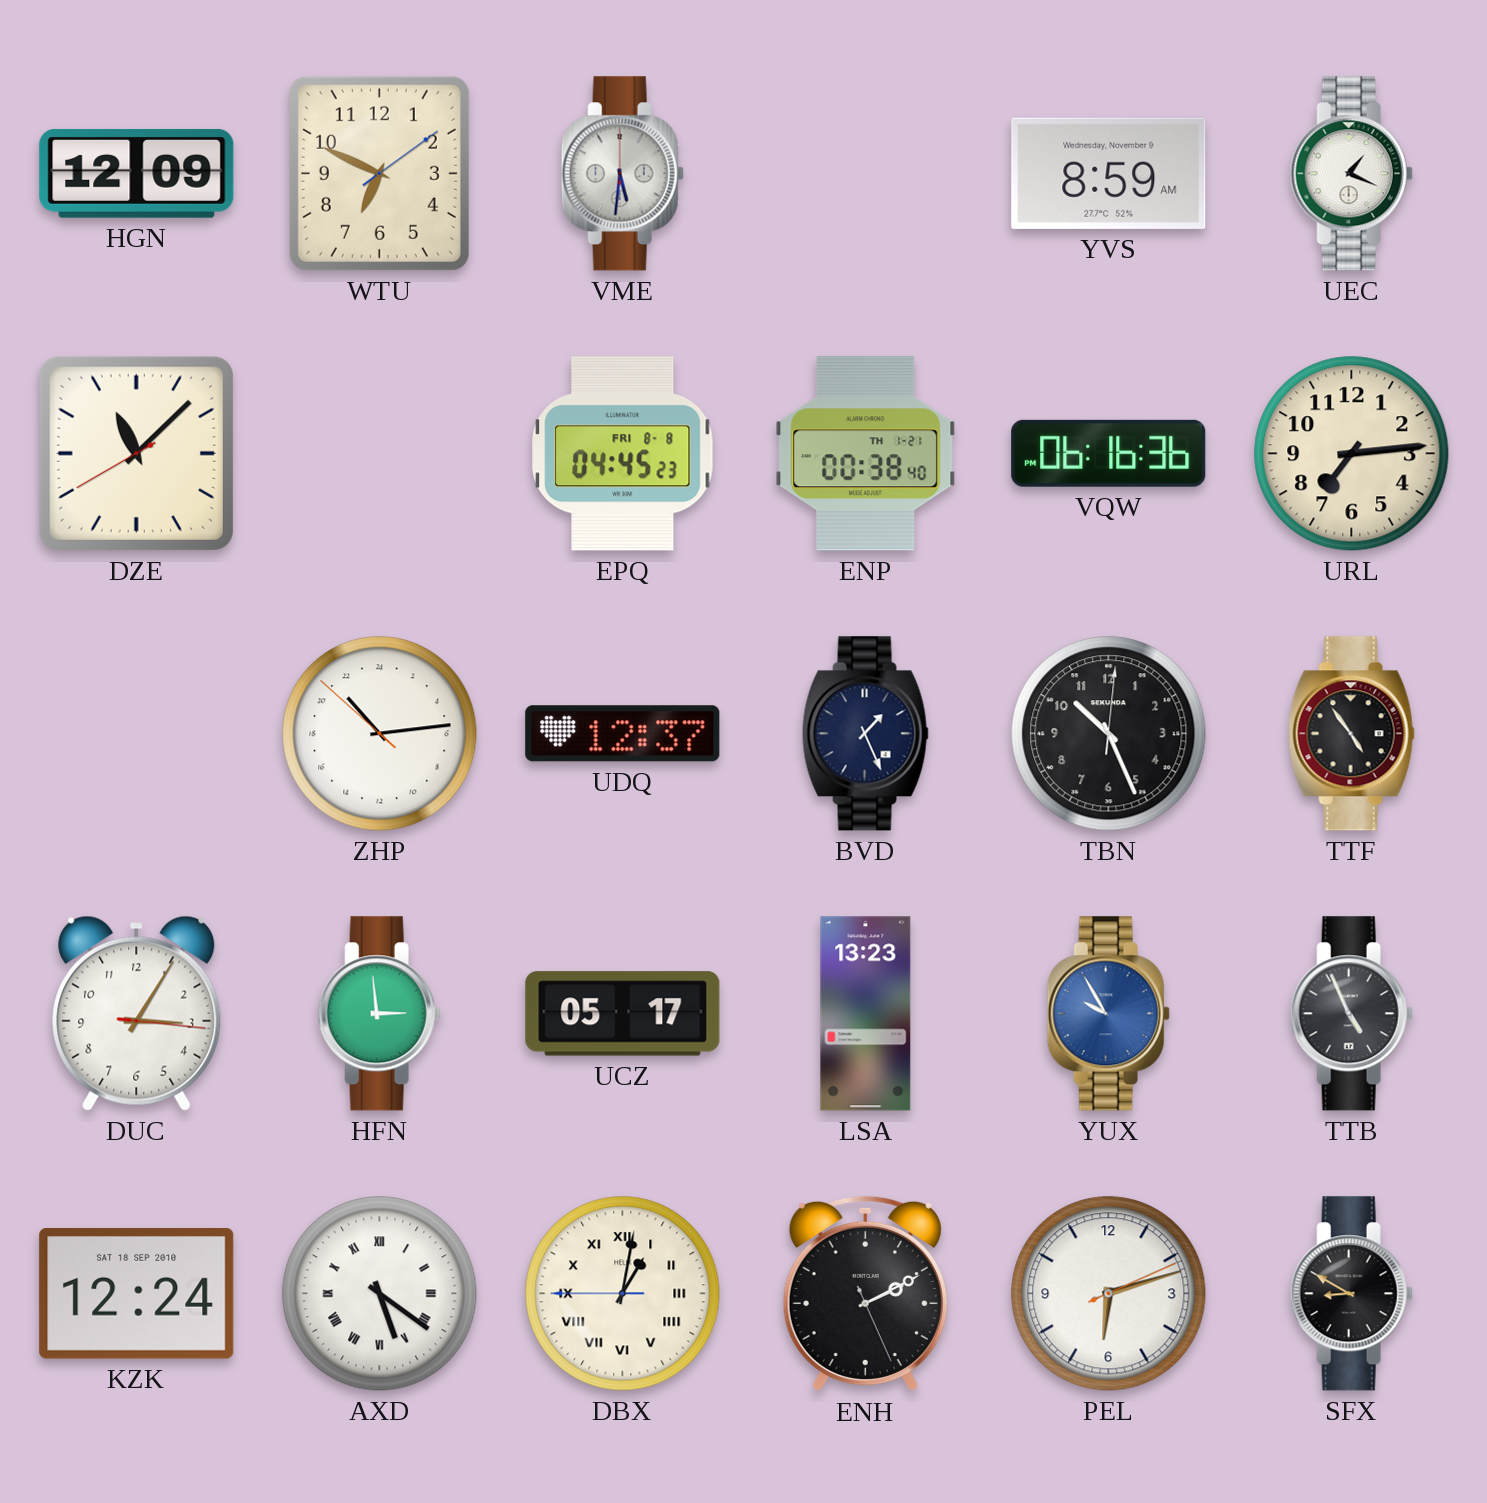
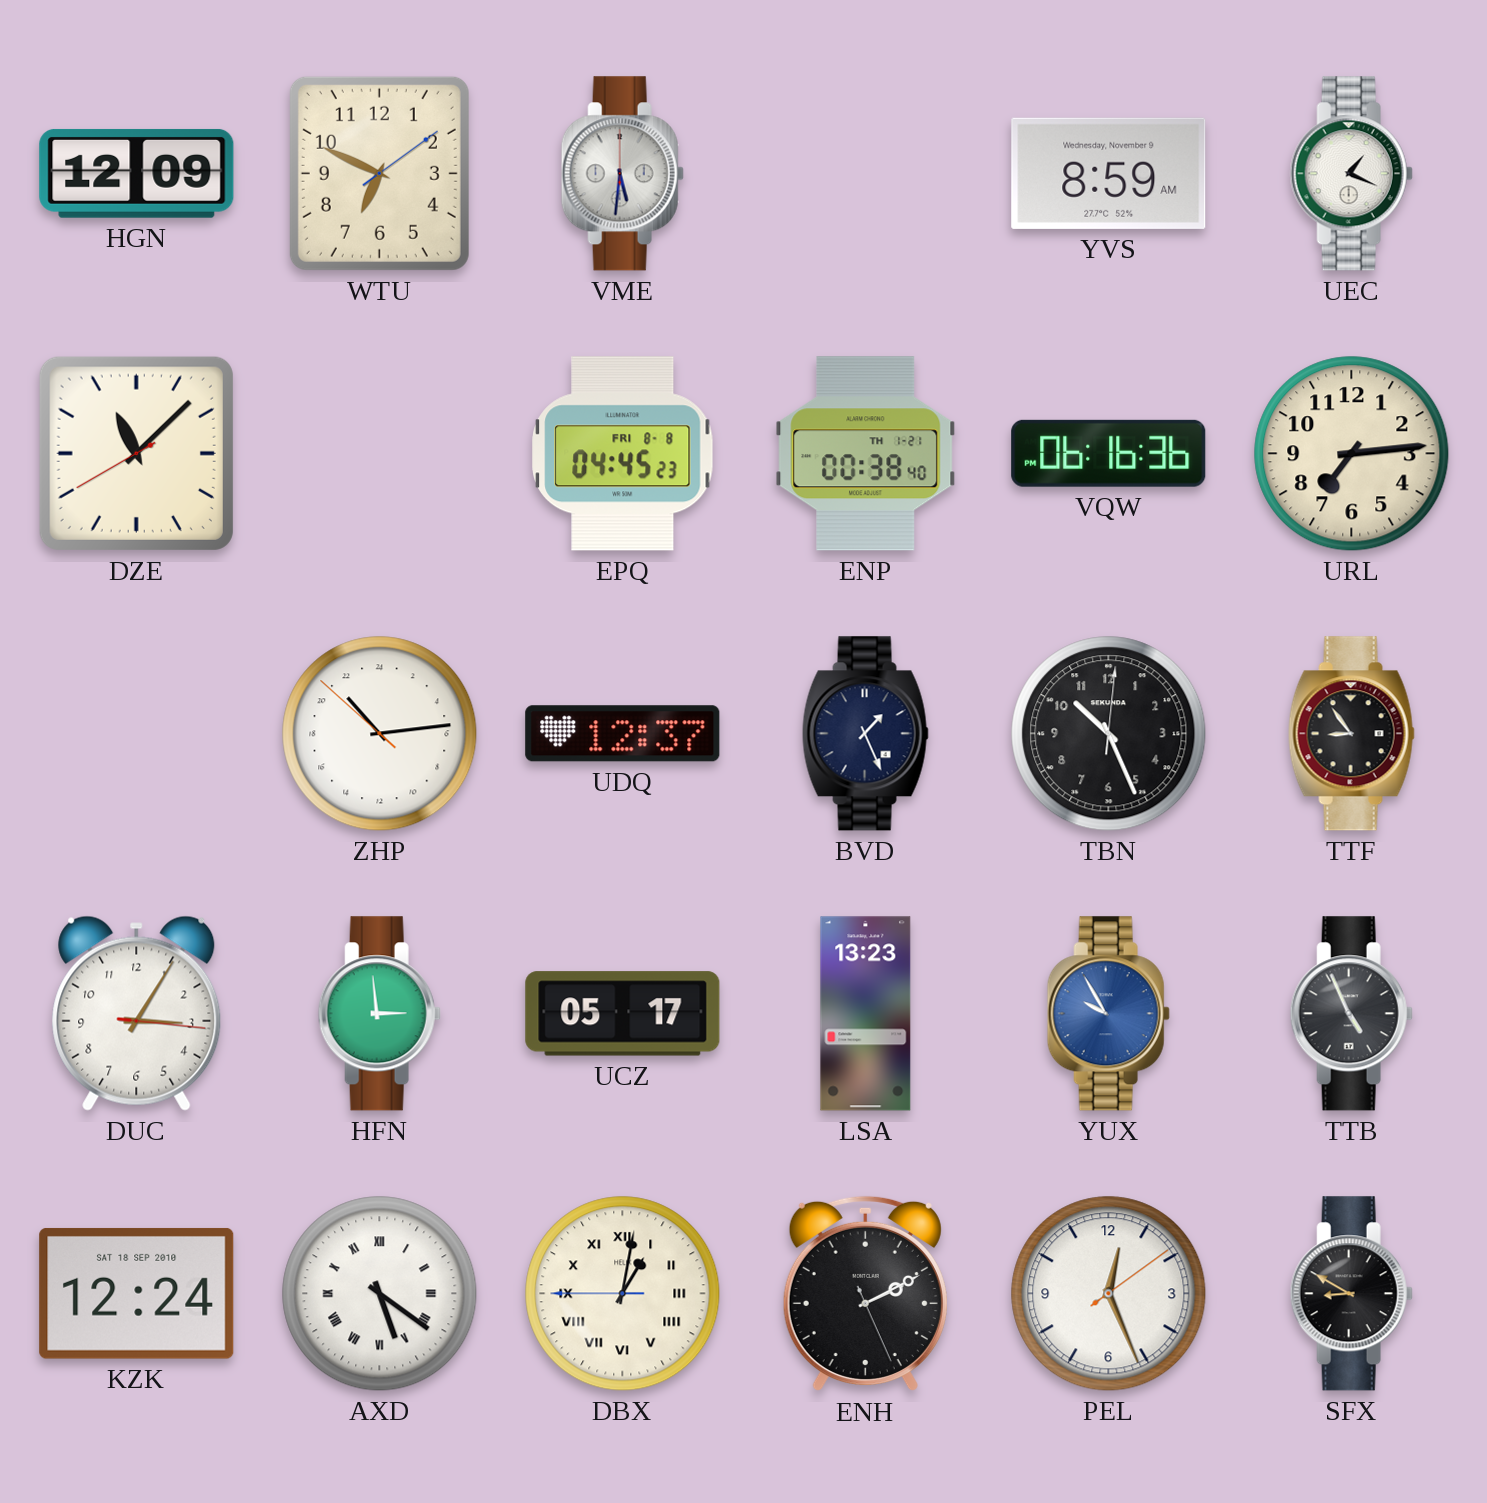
TTF: 4:54 -> 8:54
PEL: 6:12 -> 12:26
